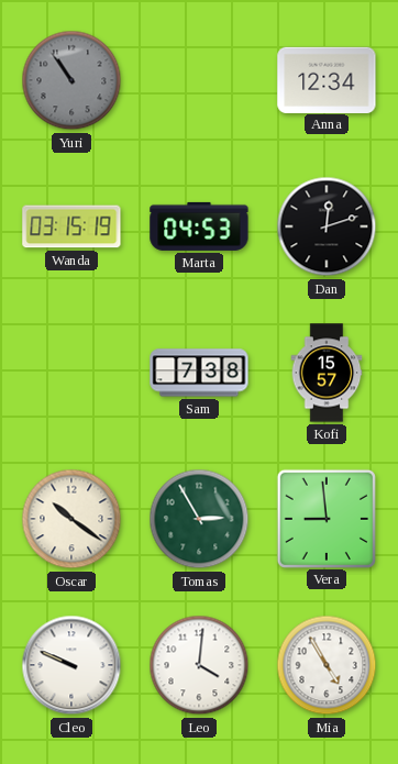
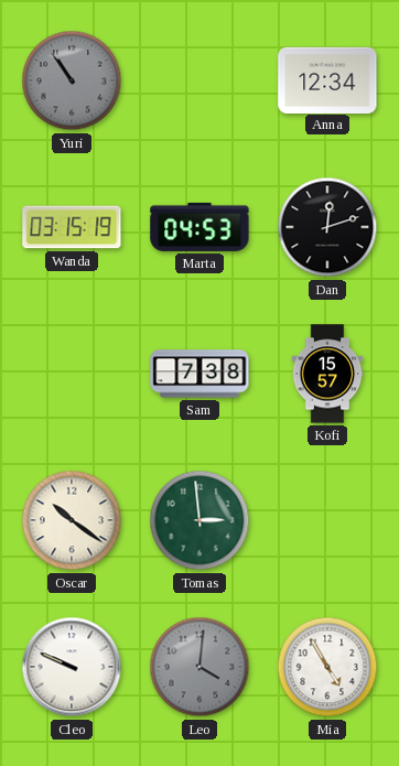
Tomas: 2:55 -> 2:59
Vera: 8:59 -> none
Leo dial: white -> grey
